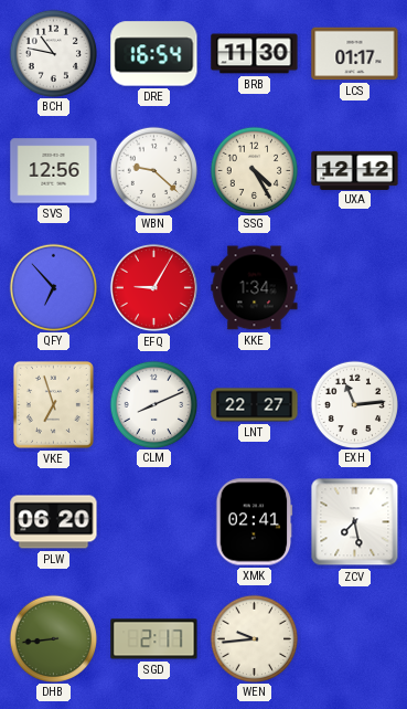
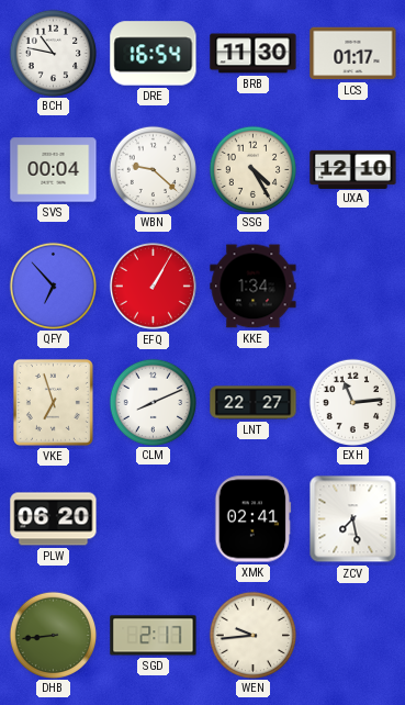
SVS: 12:56 -> 00:04
UXA: 12:12 -> 12:10
EFQ: 9:05 -> 1:05
